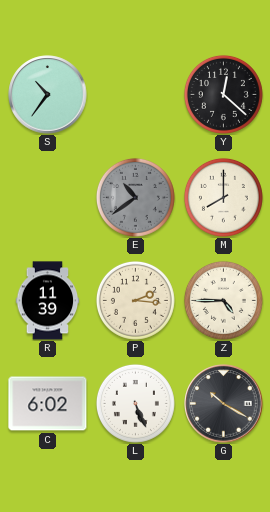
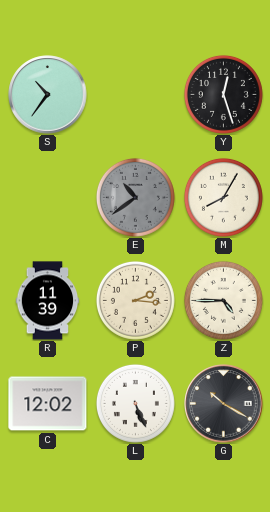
Y: 12:22 -> 12:27
M: 8:00 -> 8:05
C: 6:02 -> 12:02
